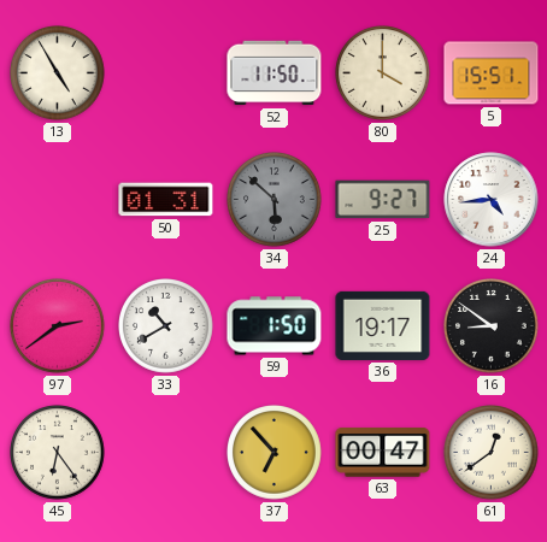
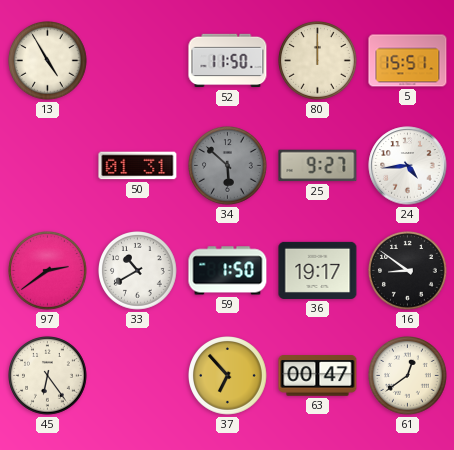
80: 4:00 -> 12:00
